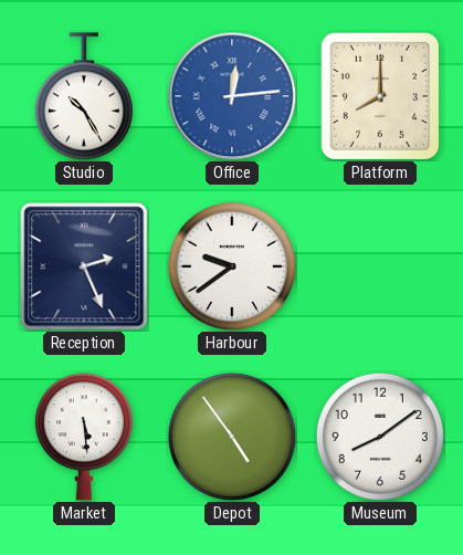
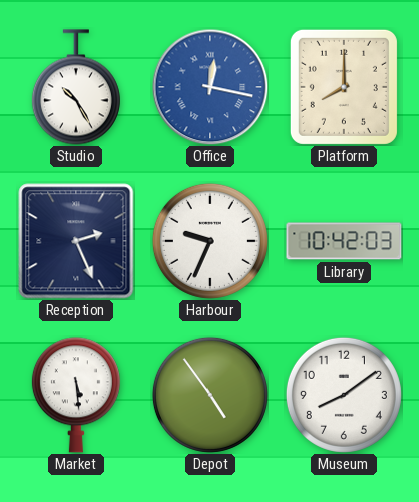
Office: 12:14 -> 12:17
Harbour: 9:39 -> 9:34
Library: none -> 10:42
